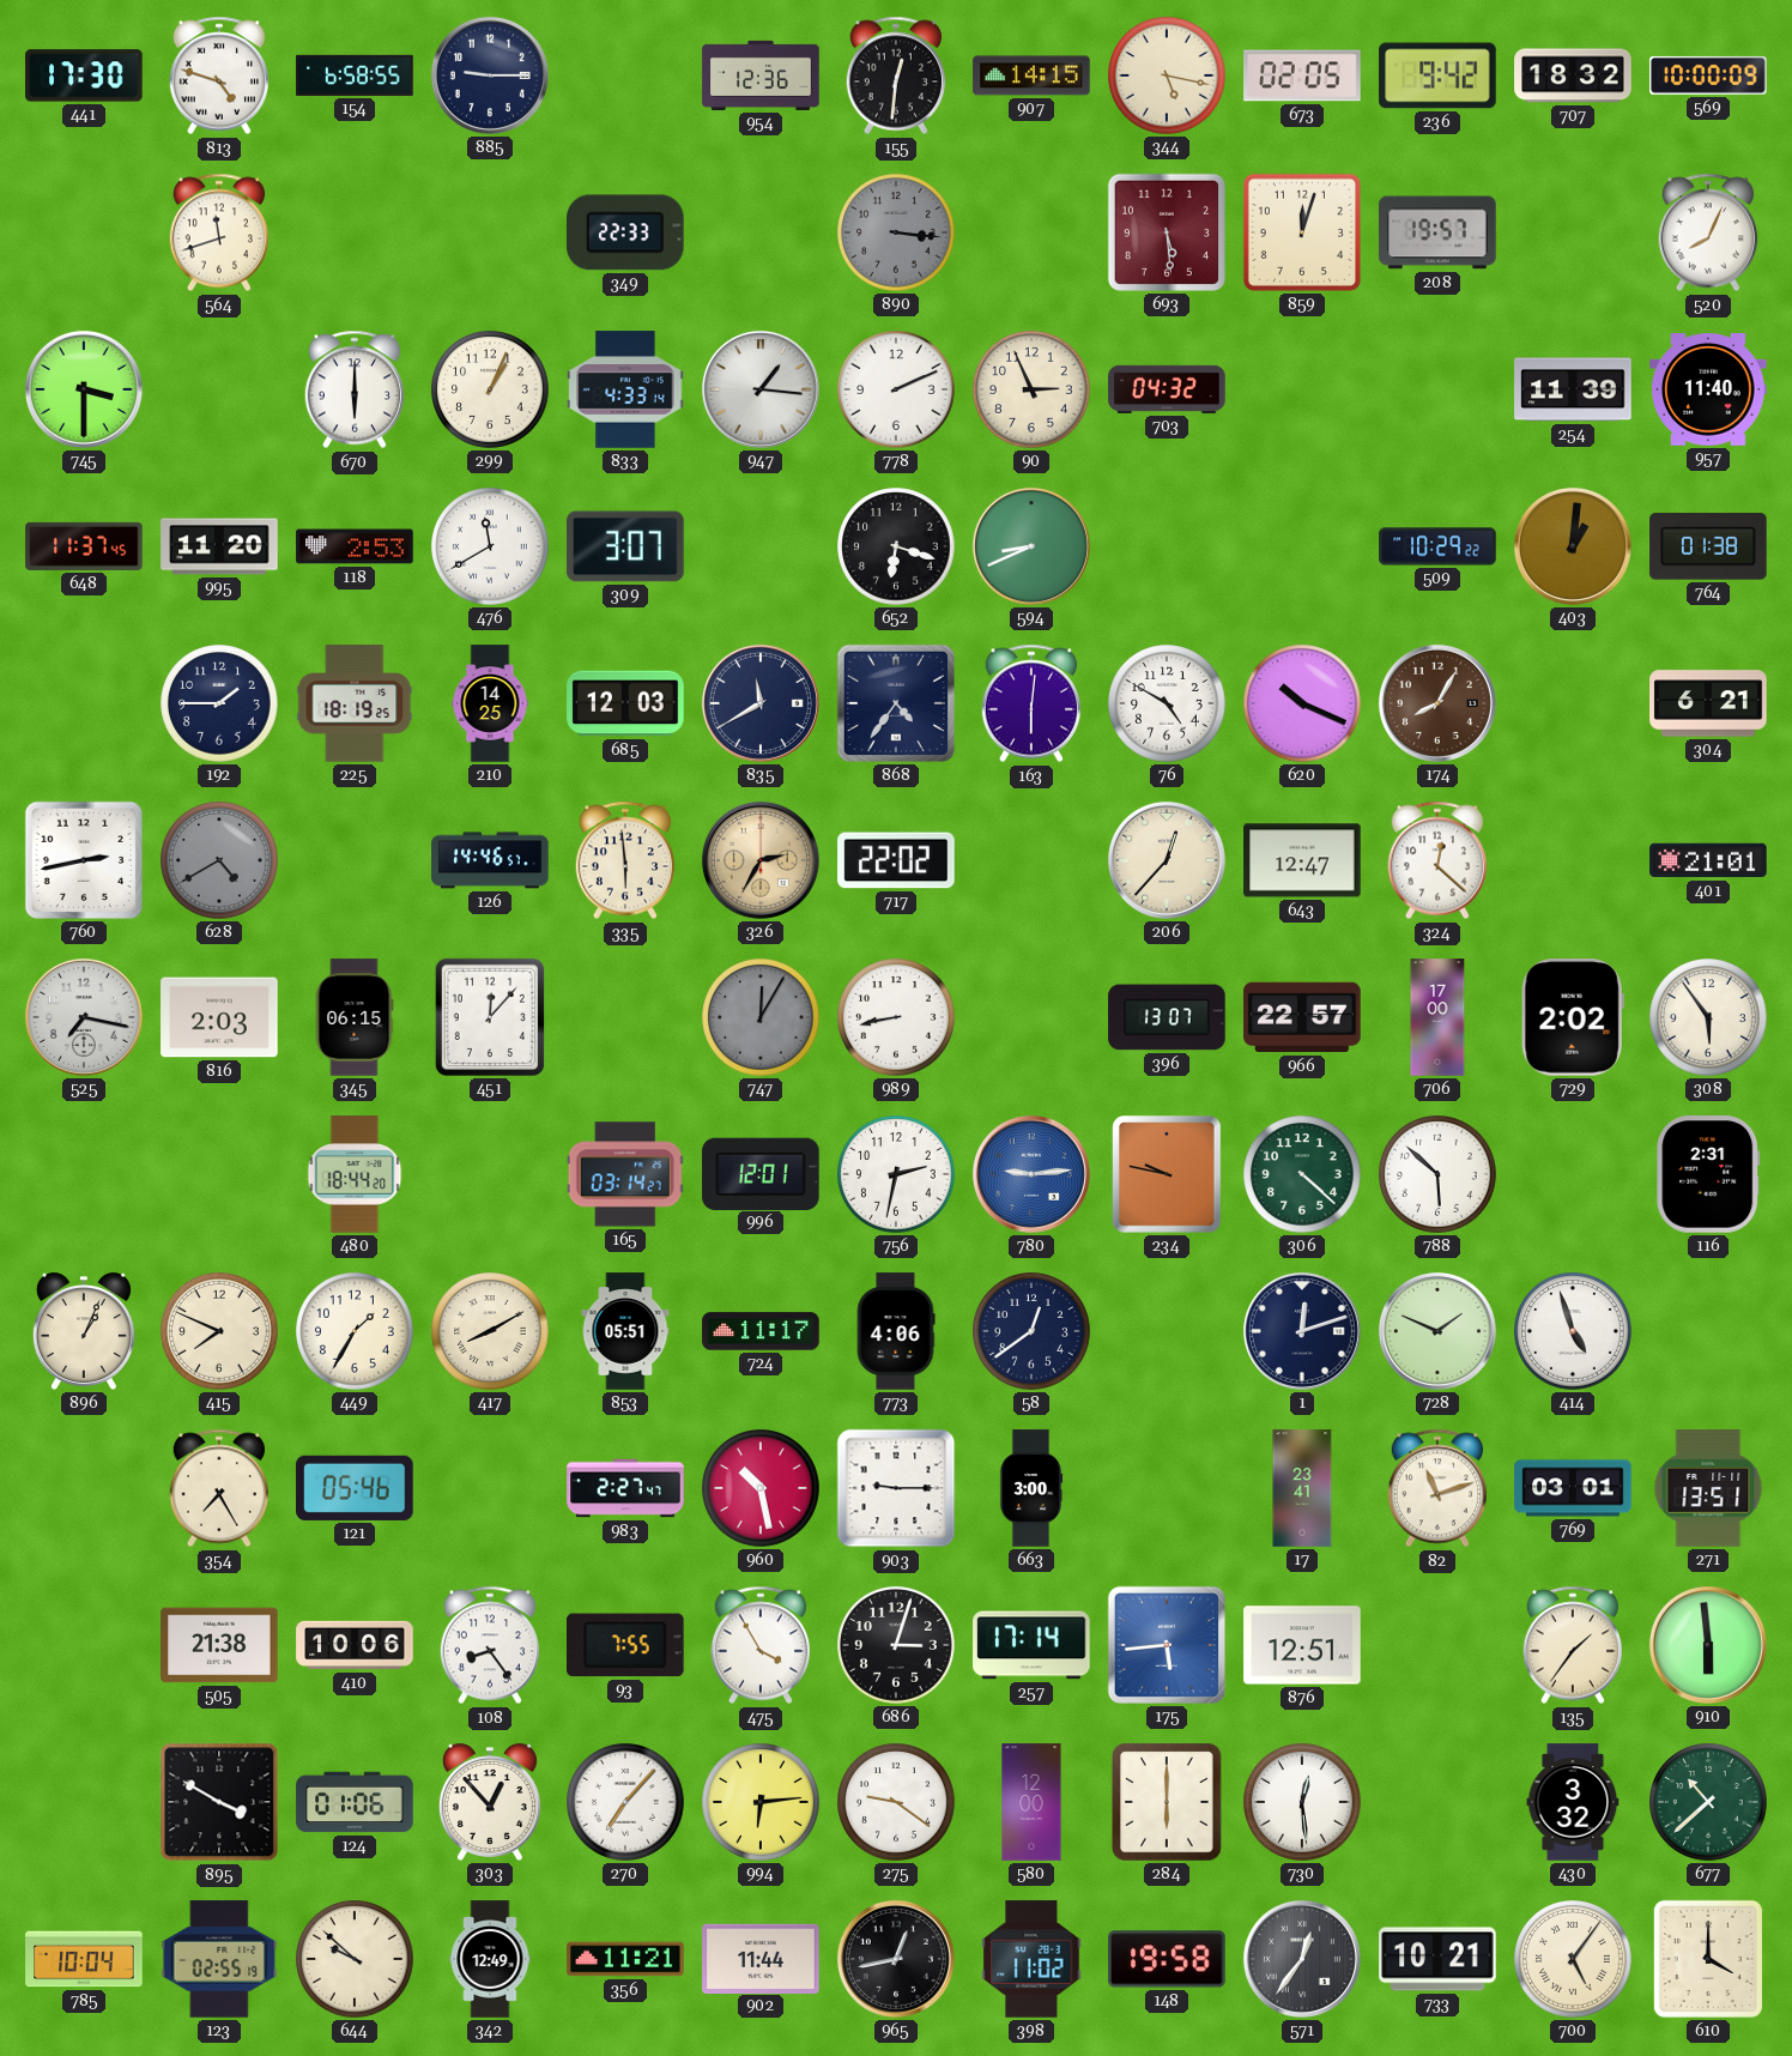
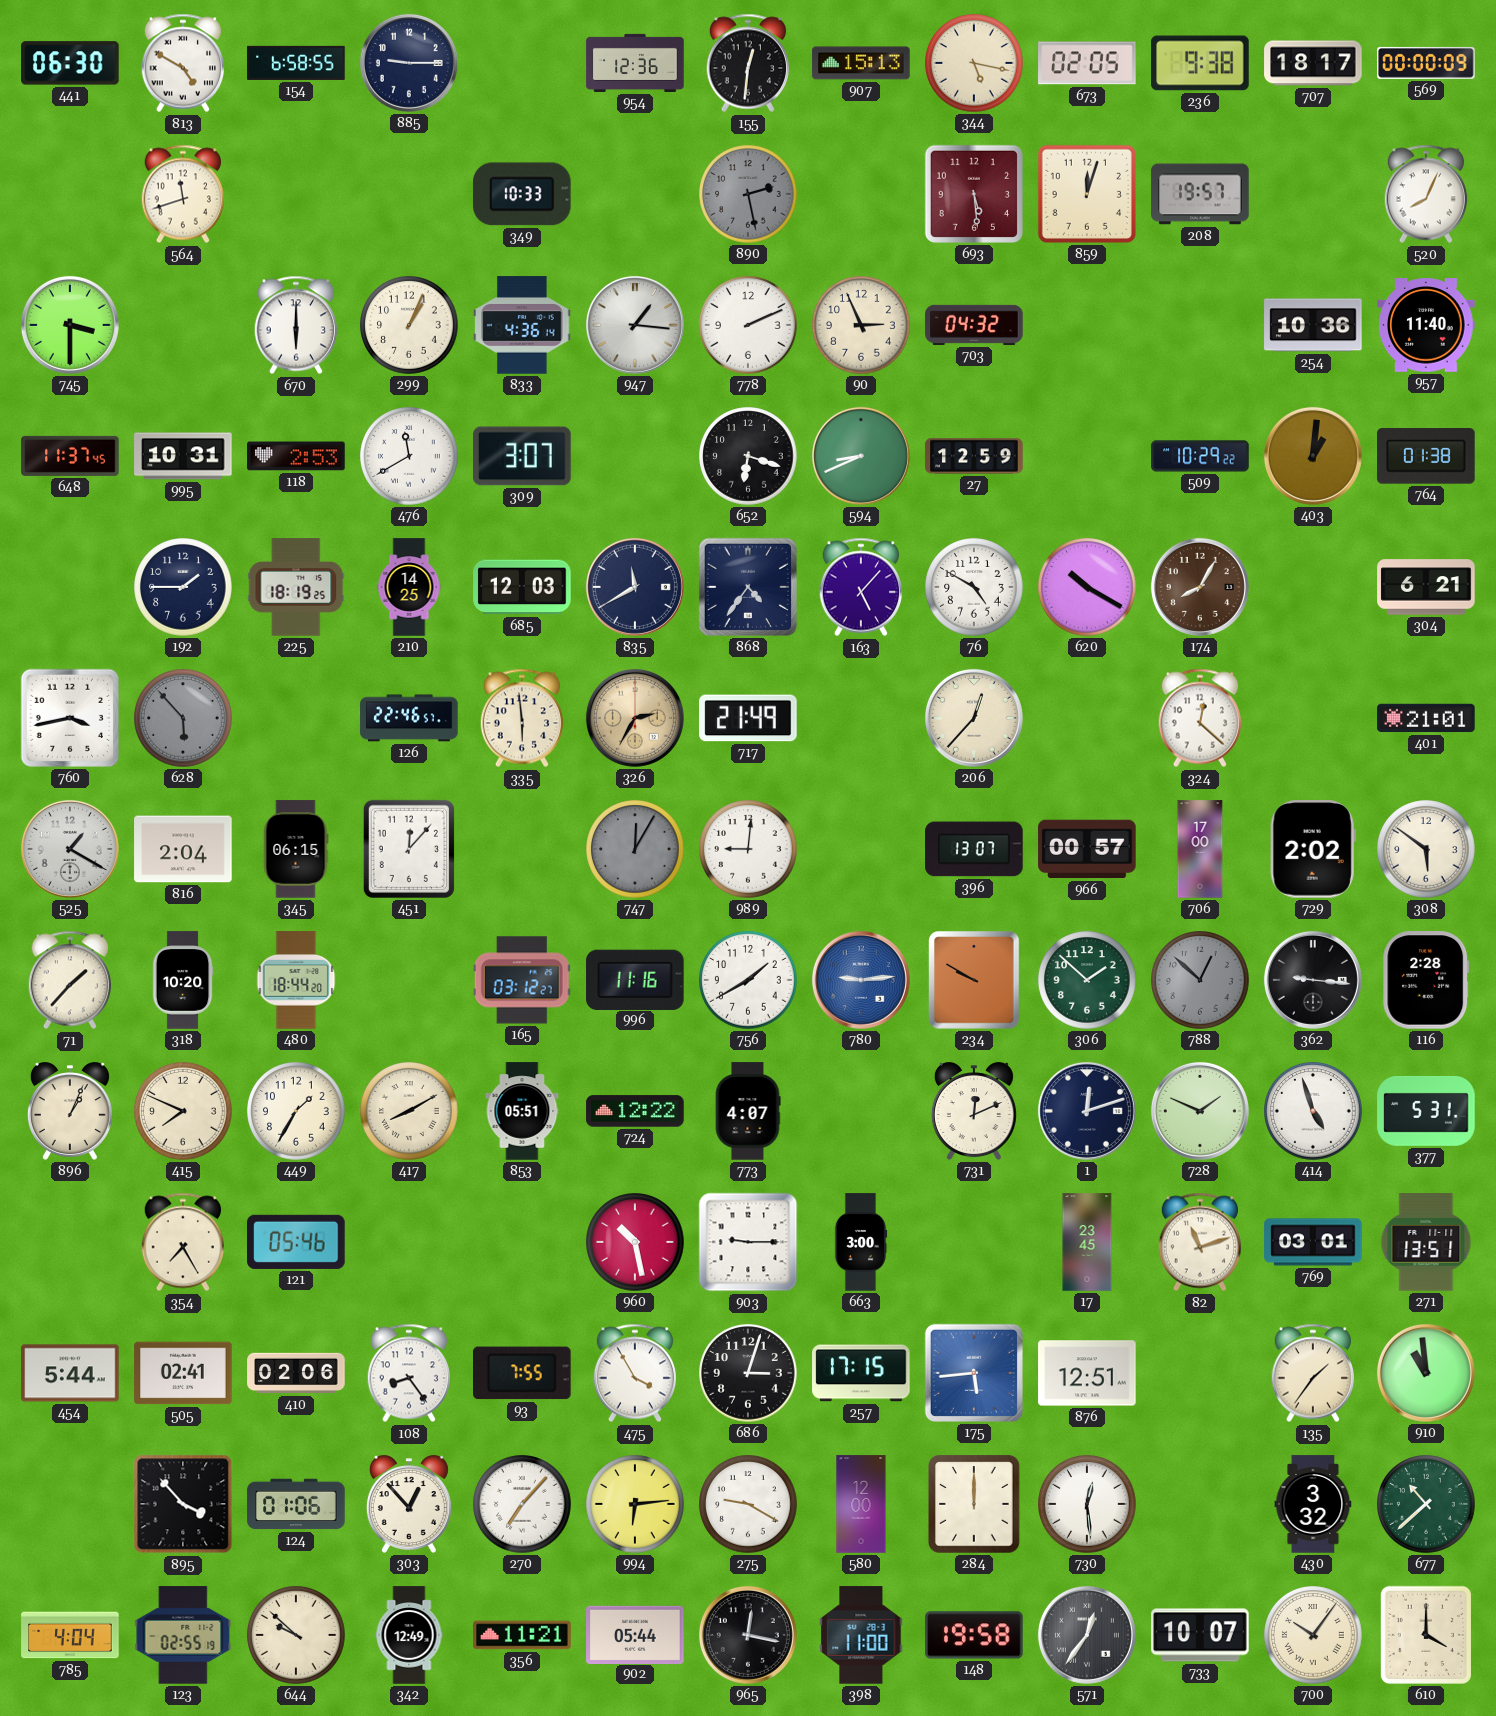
441: 17:30 -> 06:30
813: 4:48 -> 4:50
907: 14:15 -> 15:13
236: 9:42 -> 9:38
707: 18:32 -> 18:17
569: 10:00 -> 00:00
349: 22:33 -> 10:33
890: 3:16 -> 2:28
833: 4:33 -> 4:36
254: 11:39 -> 10:36
995: 11:20 -> 10:31
27: none -> 12:59
163: 6:01 -> 5:07
620: 10:19 -> 10:20
760: 2:43 -> 3:43
628: 4:40 -> 5:53
126: 14:46 -> 22:46
717: 22:02 -> 21:49
643: 12:47 -> none
525: 7:17 -> 1:20
816: 2:03 -> 2:04
989: 8:43 -> 9:01
966: 22:57 -> 00:57
308: 5:54 -> 5:51
71: none -> 1:37
318: none -> 10:20
165: 03:14 -> 03:12
996: 12:01 -> 11:16
756: 2:32 -> 1:40
234: 9:47 -> 9:50
306: 4:22 -> 1:52
788: 5:52 -> 12:52
788 dial: white -> grey
362: none -> 9:16
116: 2:31 -> 2:28
724: 11:17 -> 12:22
773: 4:06 -> 4:07
58: 12:39 -> none
731: none -> 12:11
377: none -> 5:31
983: 2:27 -> none
17: 23:41 -> 23:45
454: none -> 5:44
505: 21:38 -> 02:41
410: 10:06 -> 02:06
257: 17:14 -> 17:15
910: 5:59 -> 10:59
895: 3:50 -> 3:53
275: 9:21 -> 9:20
284: 6:00 -> 12:00
785: 10:04 -> 4:04
902: 11:44 -> 05:44
965: 12:43 -> 12:17
398: 11:02 -> 11:00
733: 10:21 -> 10:07
700: 5:06 -> 10:06
